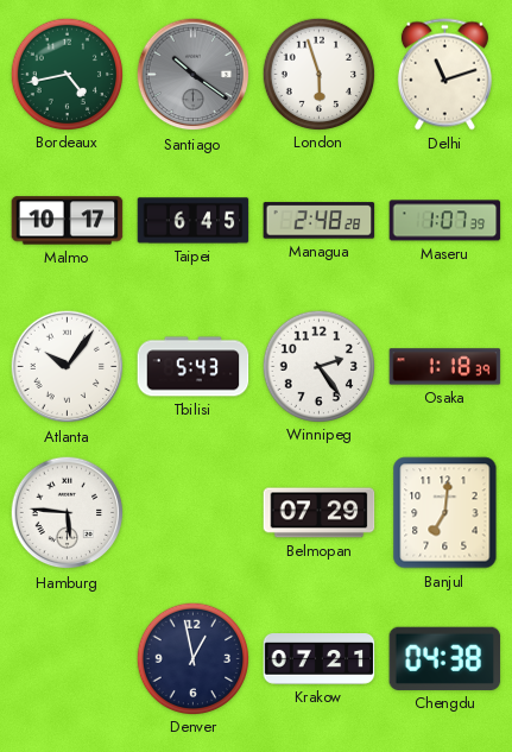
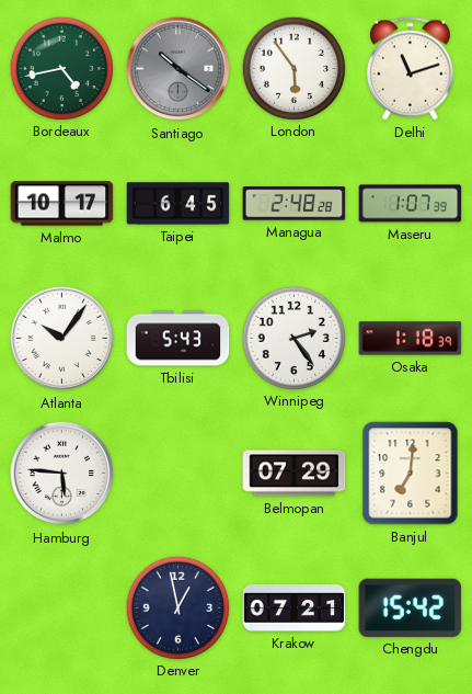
London: 5:57 -> 5:54
Chengdu: 04:38 -> 15:42
